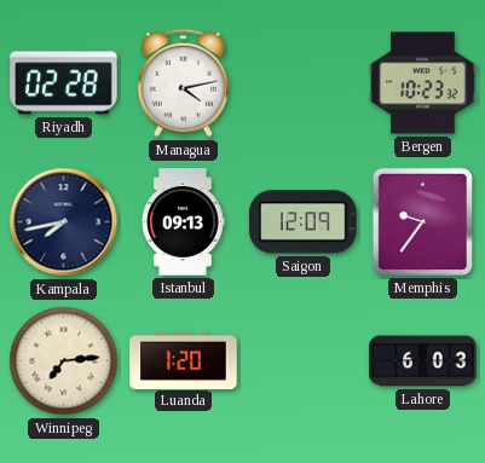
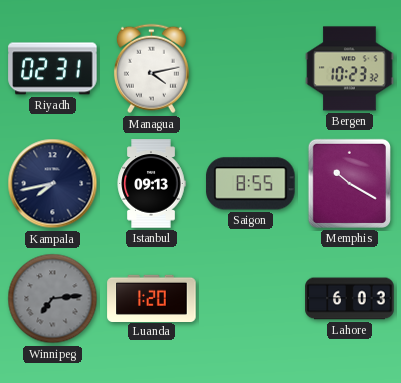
Riyadh: 02:28 -> 02:31
Saigon: 12:09 -> 8:55
Memphis: 9:36 -> 10:20
Winnipeg dial: cream -> grey
